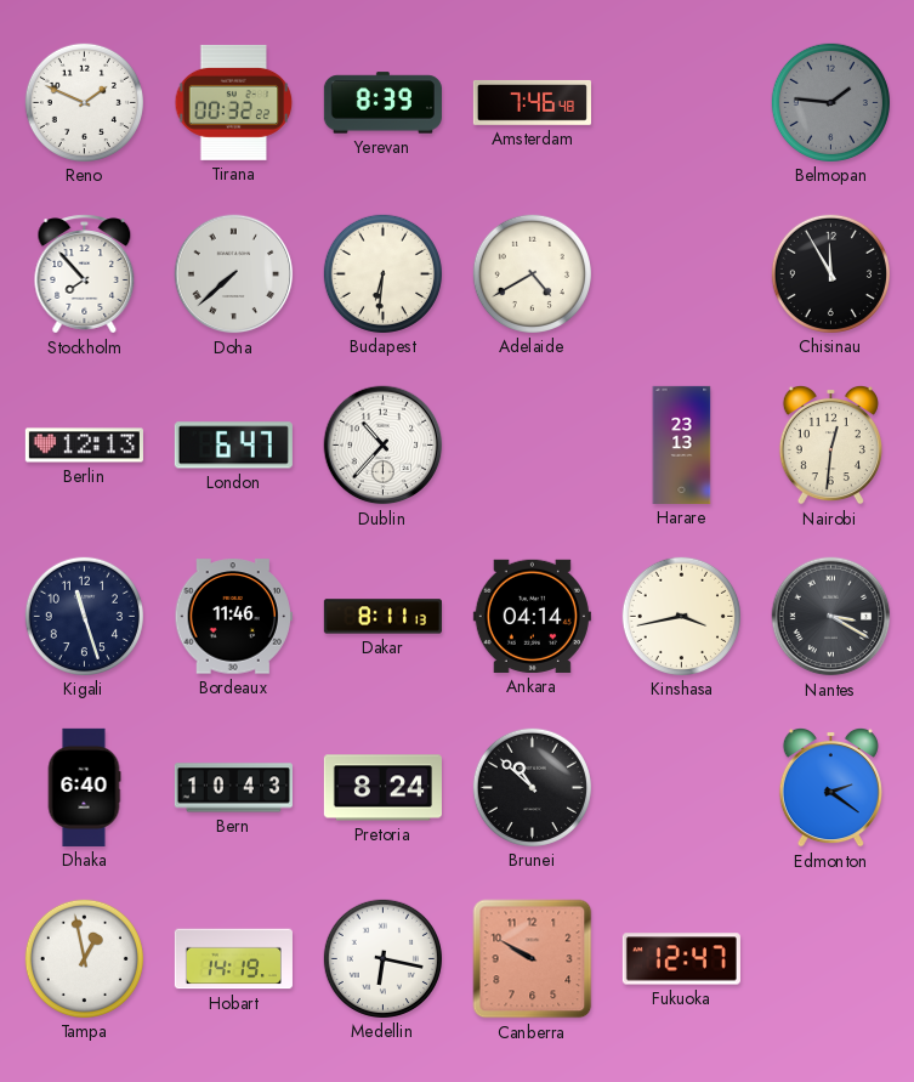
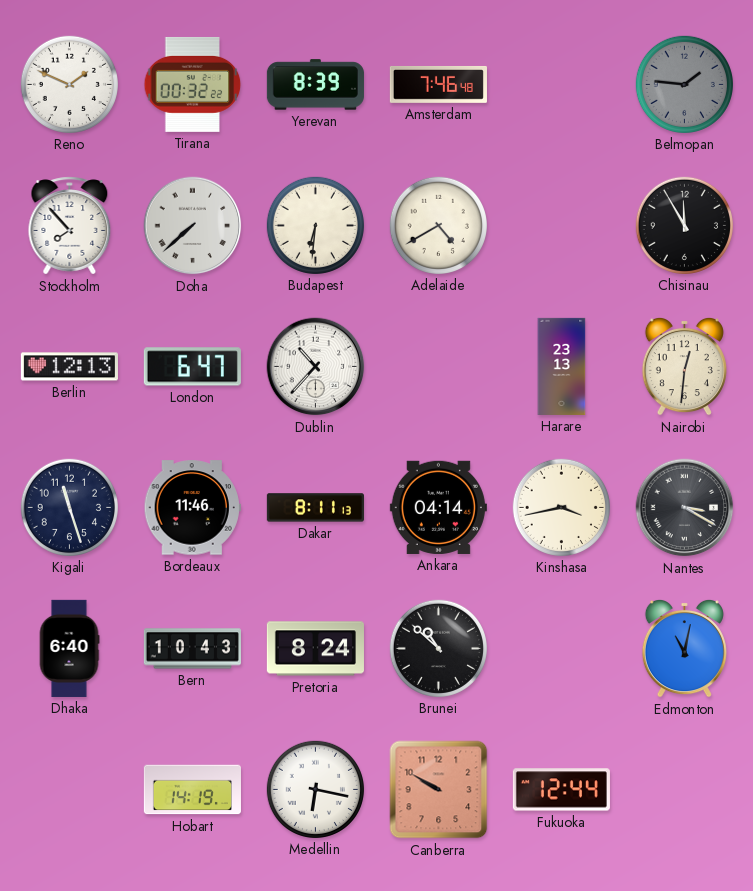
Edmonton: 2:21 -> 11:02
Tampa: 12:58 -> none
Fukuoka: 12:47 -> 12:44
